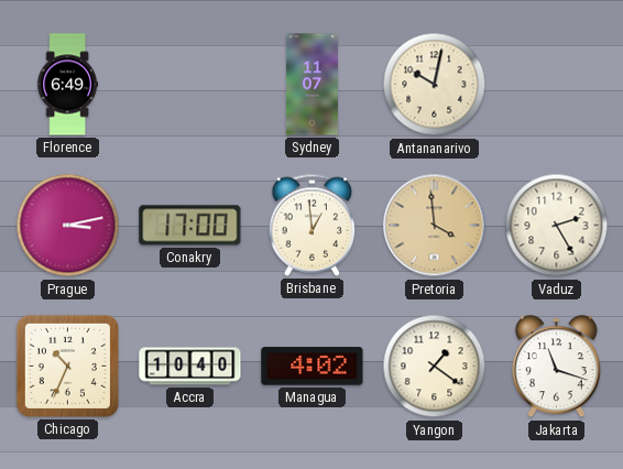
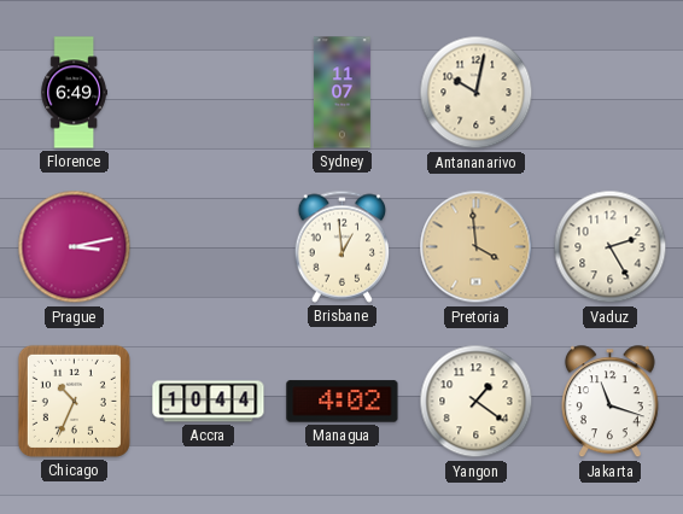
Conakry: 17:00 -> none
Accra: 10:40 -> 10:44
